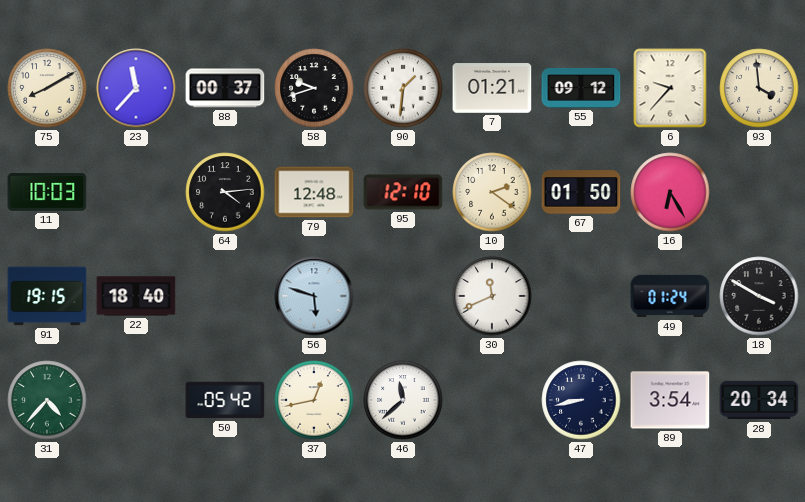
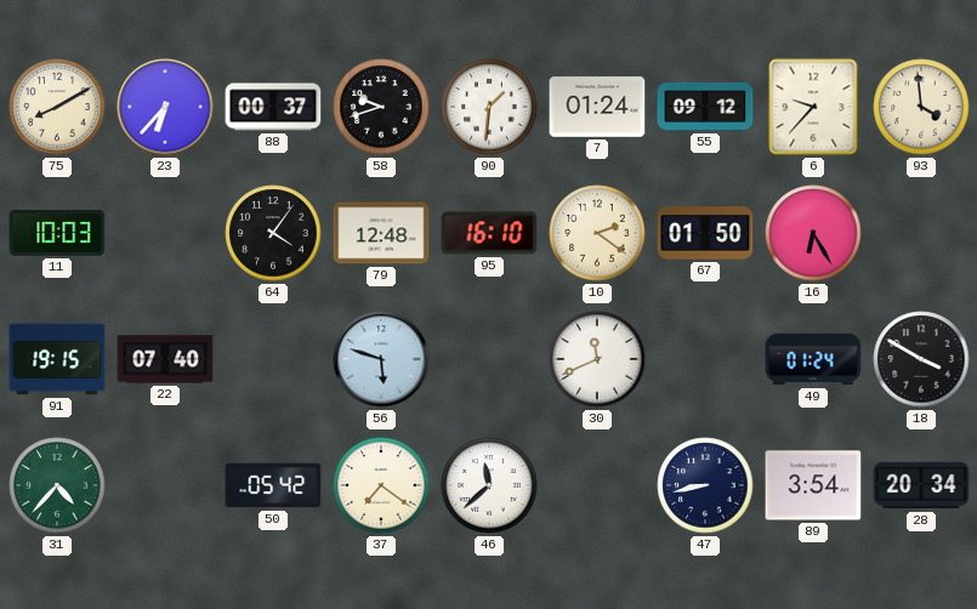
23: 11:37 -> 6:37
7: 01:21 -> 01:24
64: 4:14 -> 4:06
95: 12:10 -> 16:10
22: 18:40 -> 07:40
37: 12:43 -> 7:21
